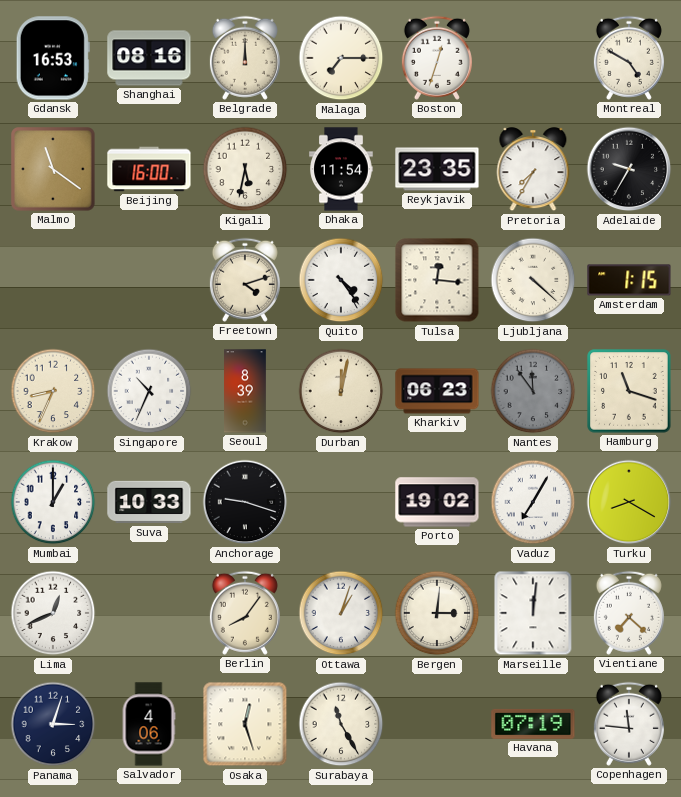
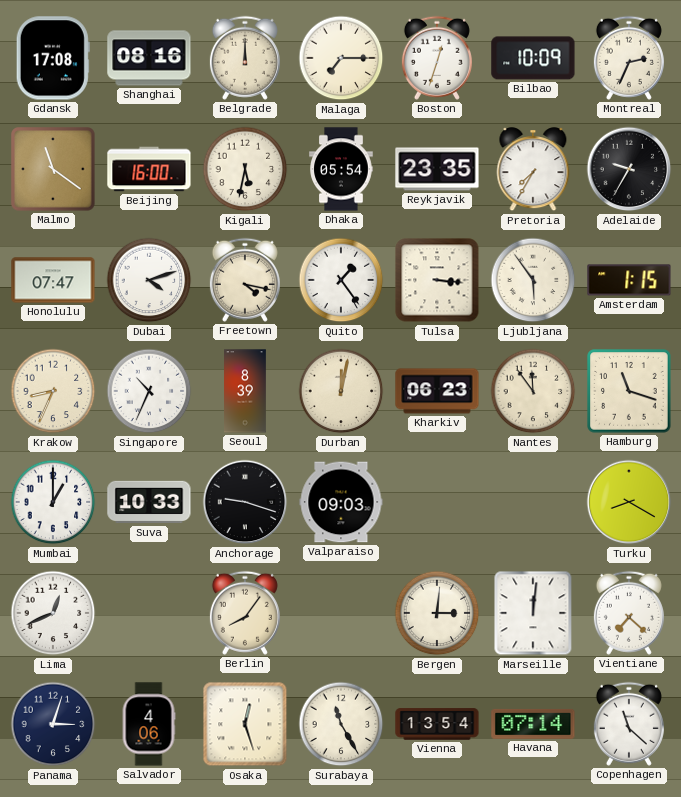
Gdansk: 16:53 -> 17:08
Bilbao: none -> 10:09
Montreal: 4:50 -> 2:34
Dhaka: 11:54 -> 05:54
Honolulu: none -> 07:47
Dubai: none -> 4:12
Freetown: 4:12 -> 4:17
Quito: 4:24 -> 1:24
Tulsa: 12:16 -> 3:16
Ljubljana: 4:22 -> 5:54
Nantes dial: grey -> cream
Valparaiso: none -> 09:03
Porto: 19:02 -> none
Vaduz: 7:05 -> none
Ottawa: 1:03 -> none
Vienna: none -> 13:54
Havana: 07:19 -> 07:14
Copenhagen: 11:46 -> 11:22
